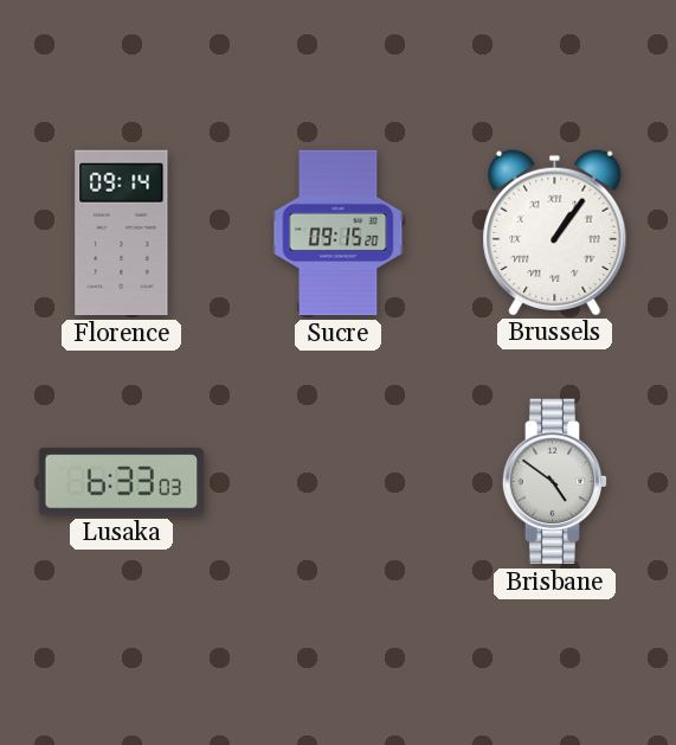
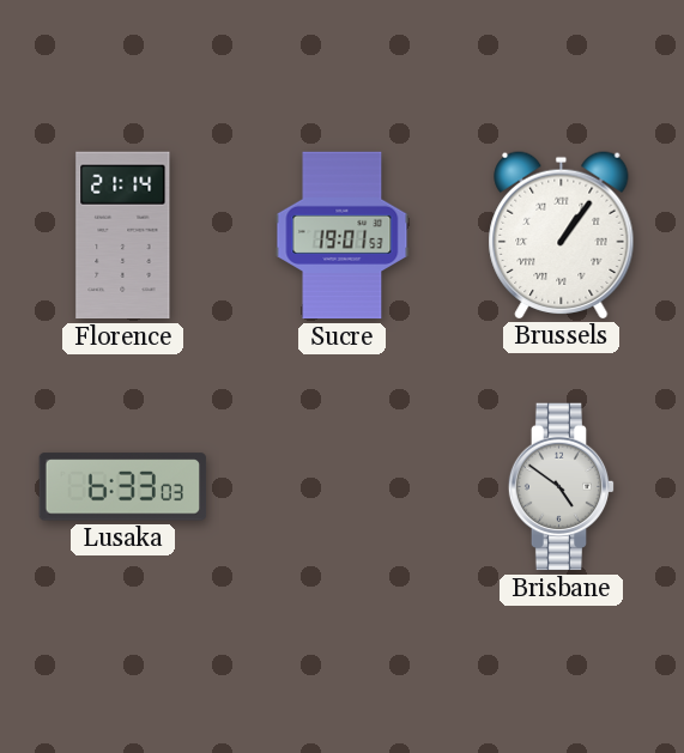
Florence: 09:14 -> 21:14
Sucre: 09:15 -> 19:01
